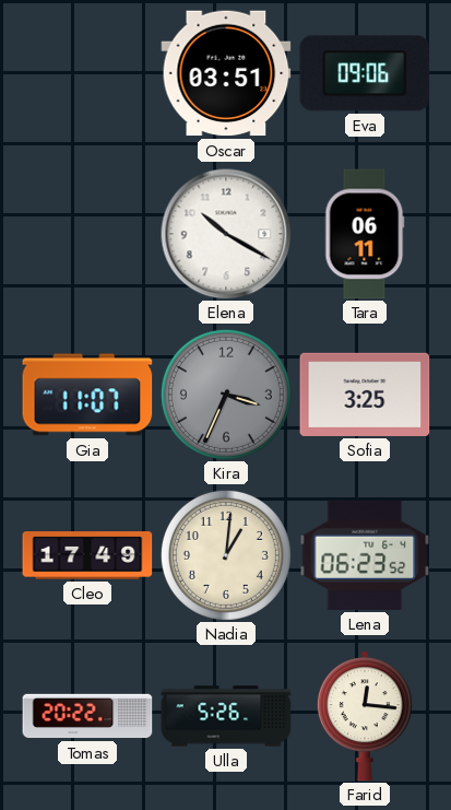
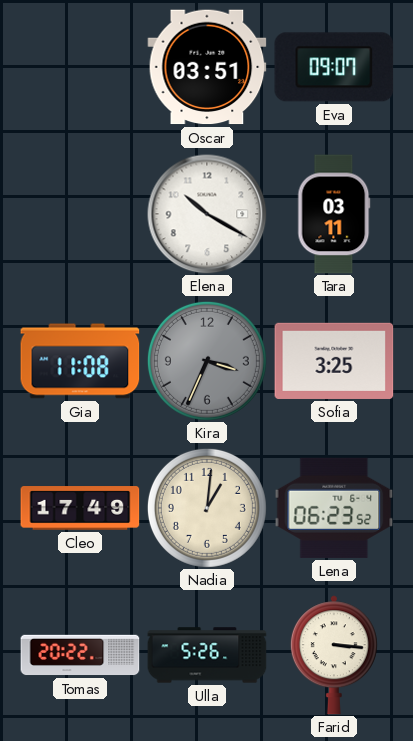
Eva: 09:06 -> 09:07
Tara: 06:11 -> 03:11
Gia: 11:07 -> 11:08
Farid: 12:16 -> 3:16
